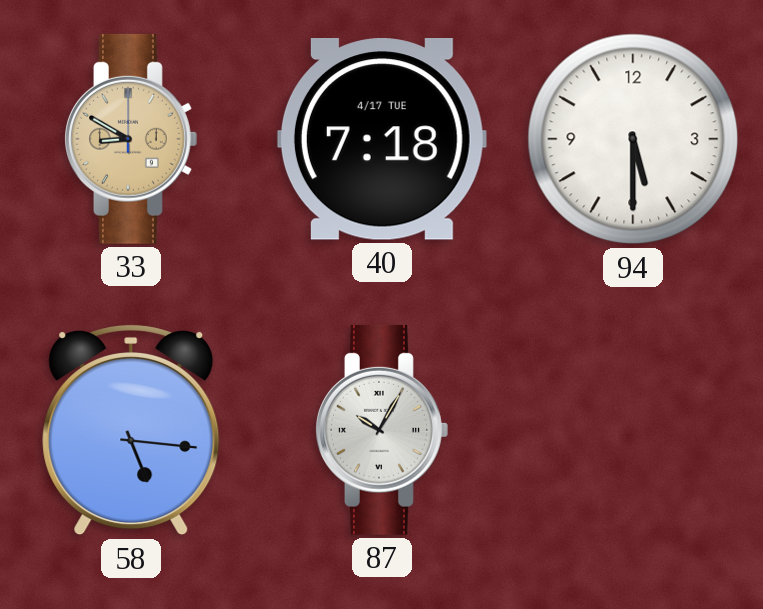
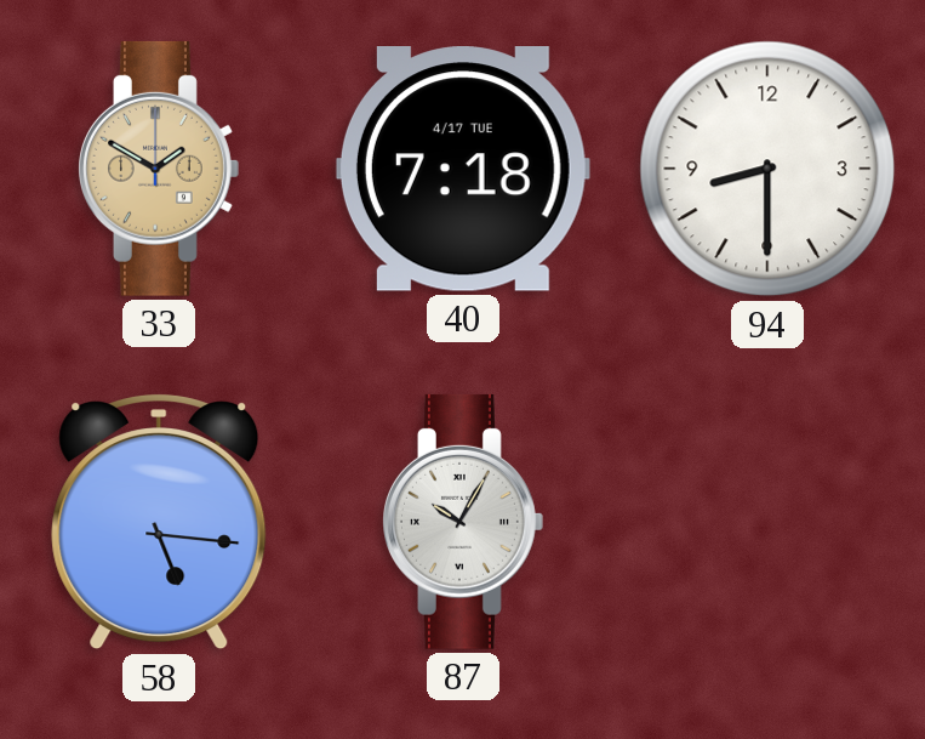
33: 8:50 -> 1:50
94: 5:30 -> 8:30
